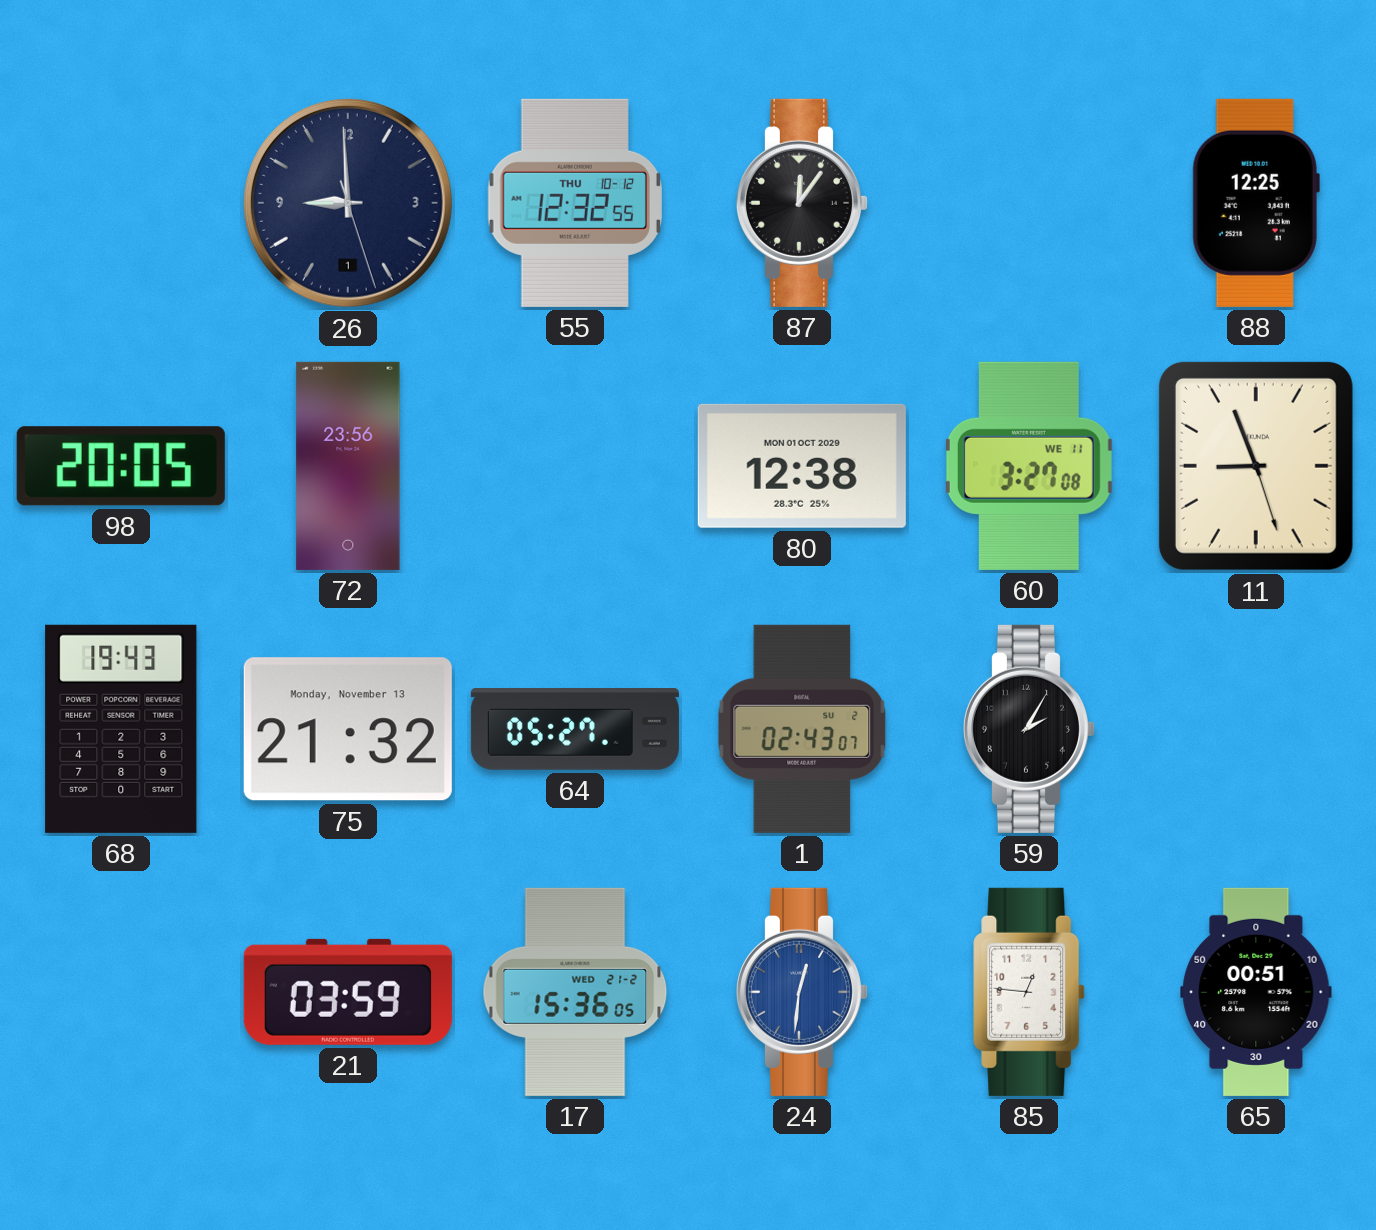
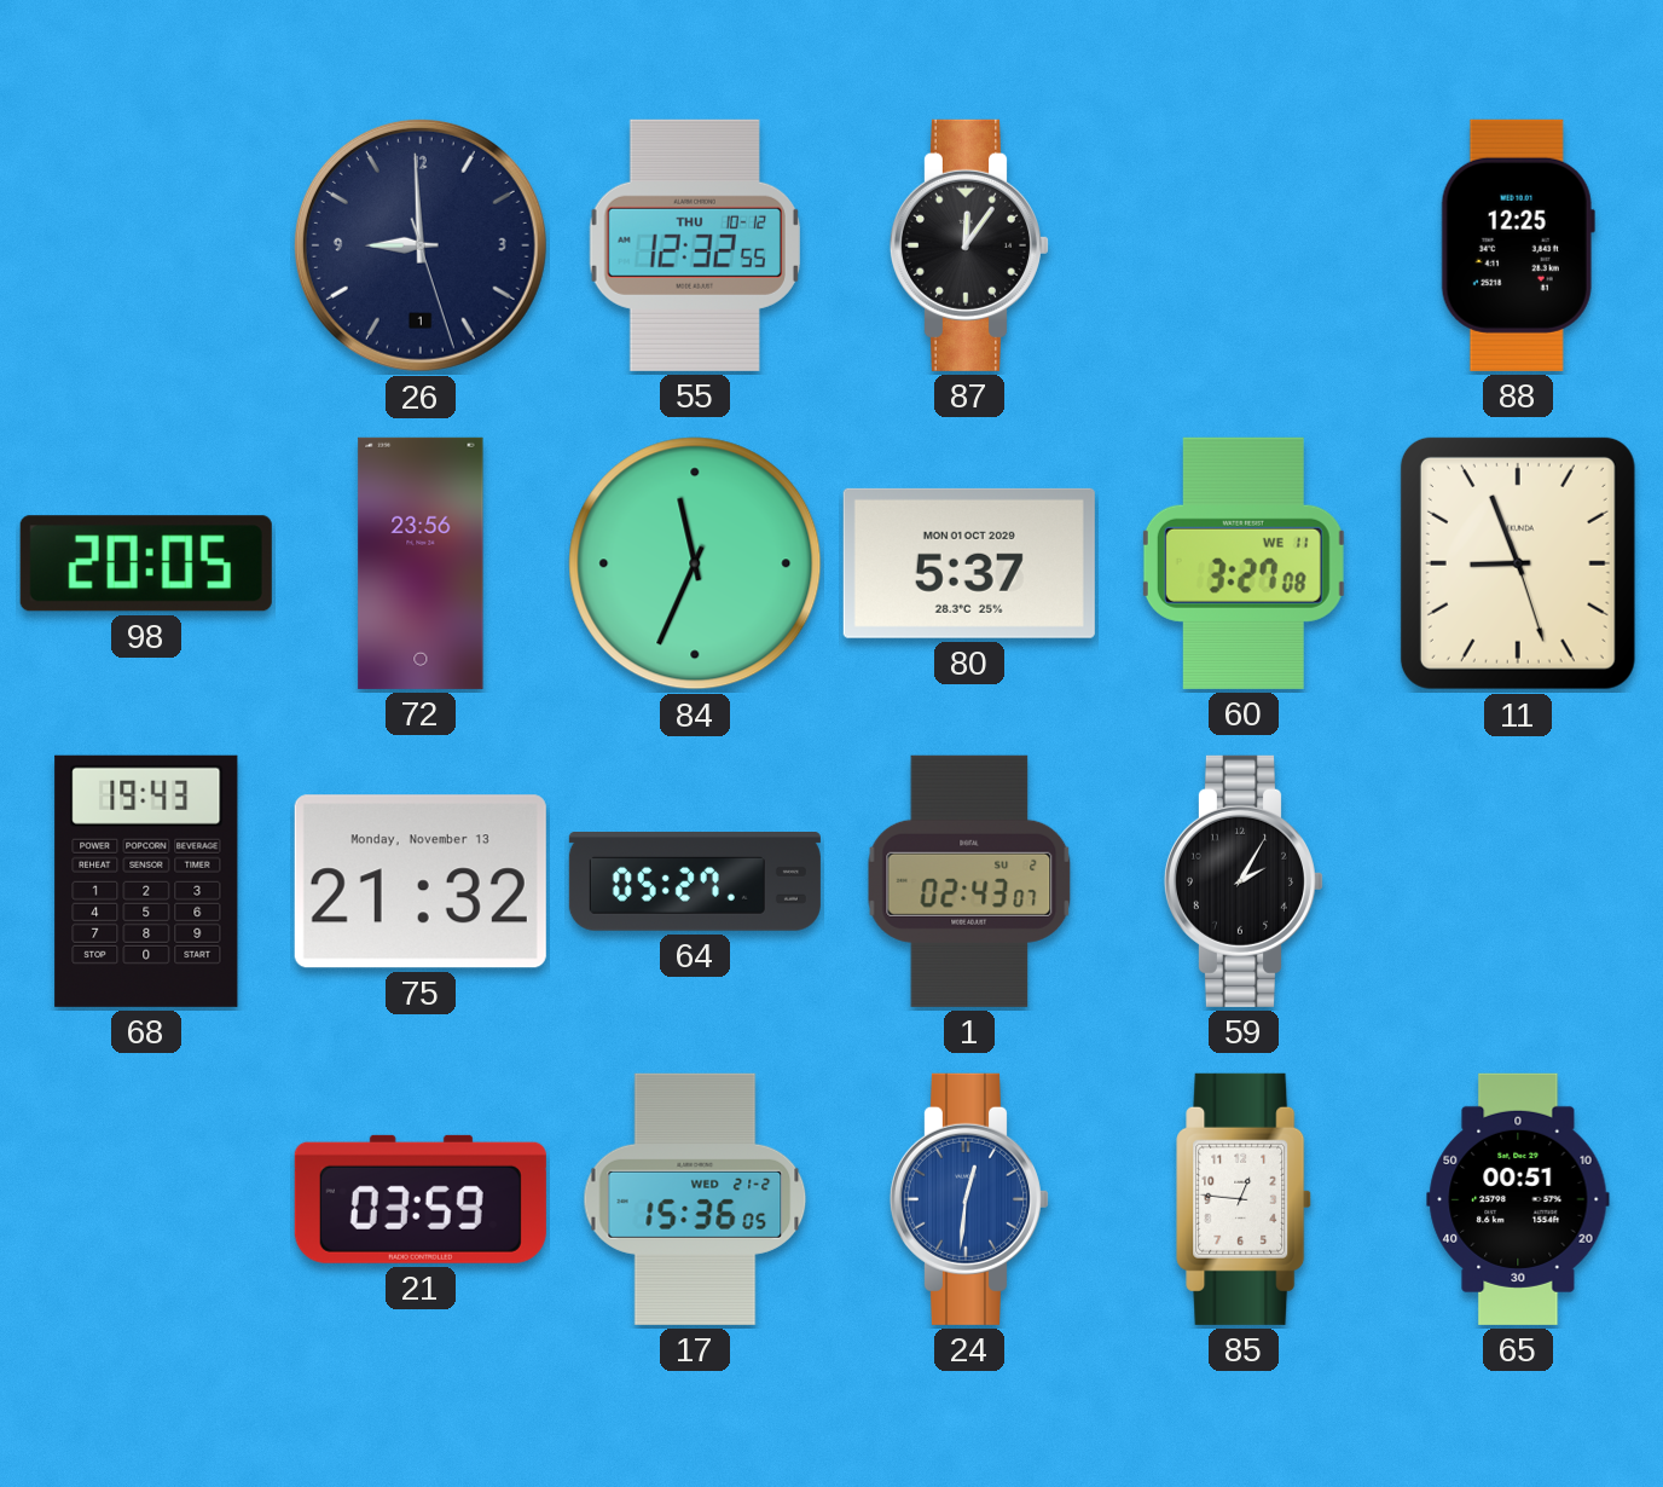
84: none -> 11:34
80: 12:38 -> 5:37
